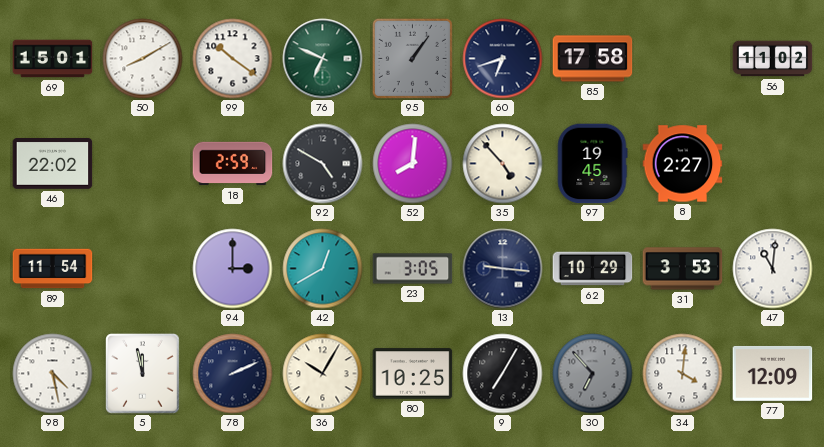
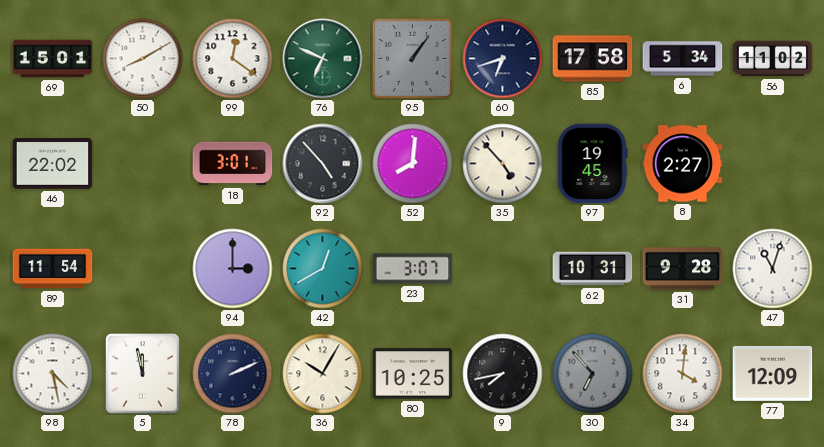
99: 10:21 -> 12:21
6: none -> 5:34
18: 2:59 -> 3:01
92: 4:50 -> 4:53
23: 3:05 -> 3:07
13: 9:16 -> none
62: 10:29 -> 10:31
31: 3:53 -> 9:28
47: 11:01 -> 11:03
9: 7:05 -> 7:43
